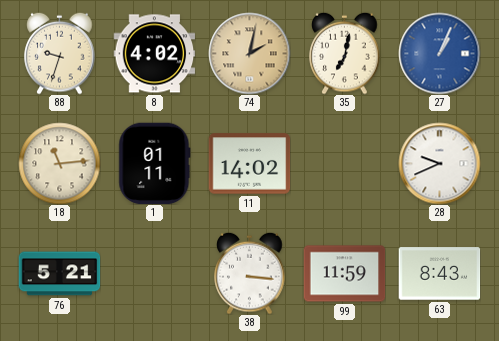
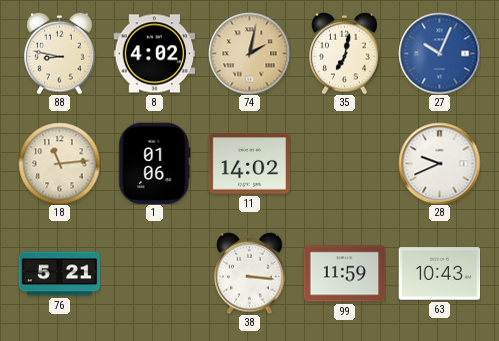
88: 9:33 -> 8:47
27: 1:04 -> 10:04
1: 01:11 -> 01:06
63: 8:43 -> 10:43
